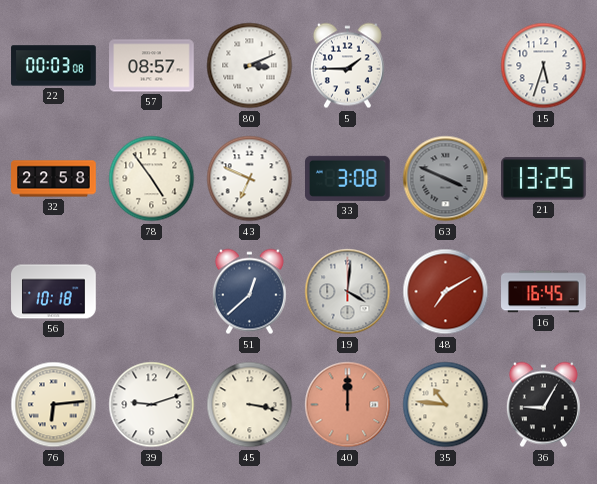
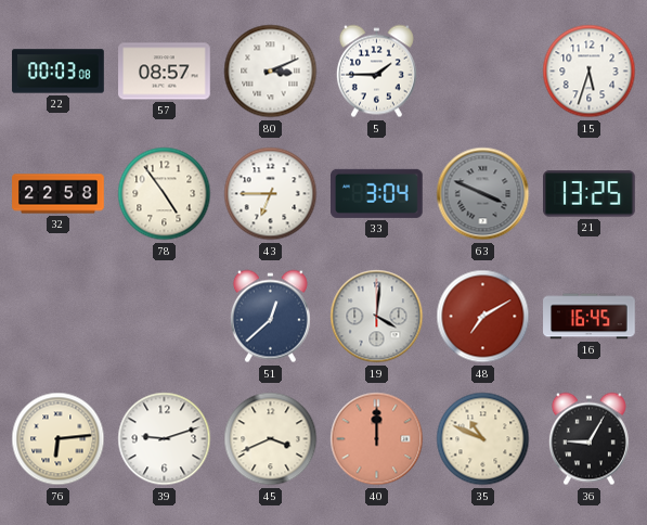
43: 6:49 -> 6:45
33: 3:08 -> 3:04
56: 10:18 -> none
45: 3:17 -> 3:41
35: 10:46 -> 10:49
